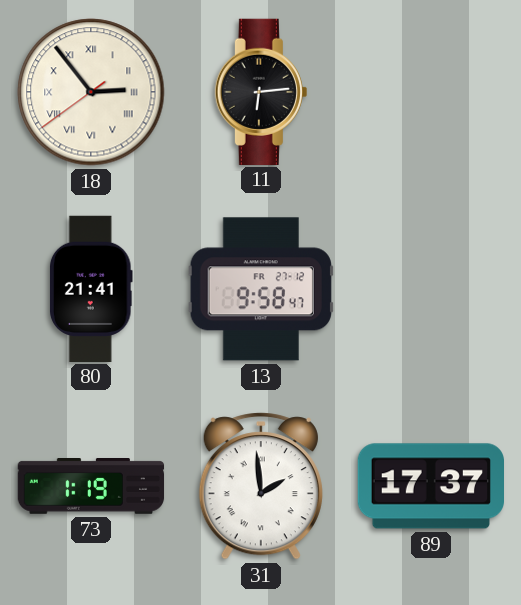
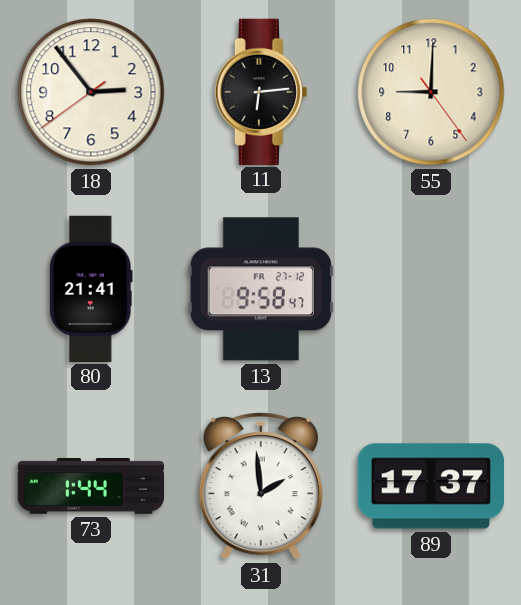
18 numerals: Roman -> Arabic
55: none -> 9:00
73: 1:19 -> 1:44
